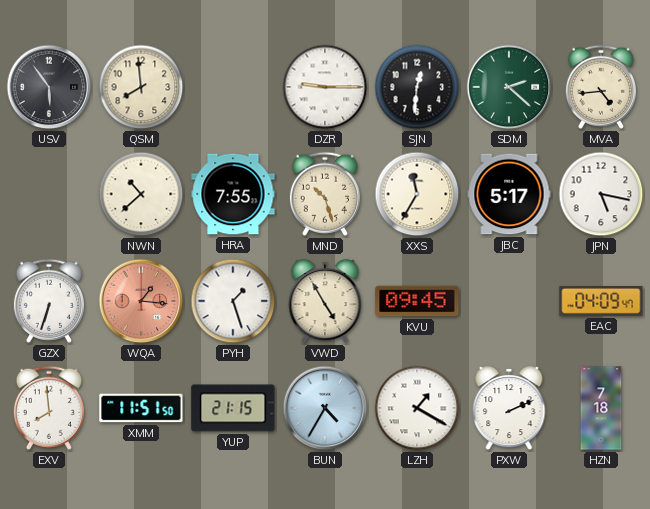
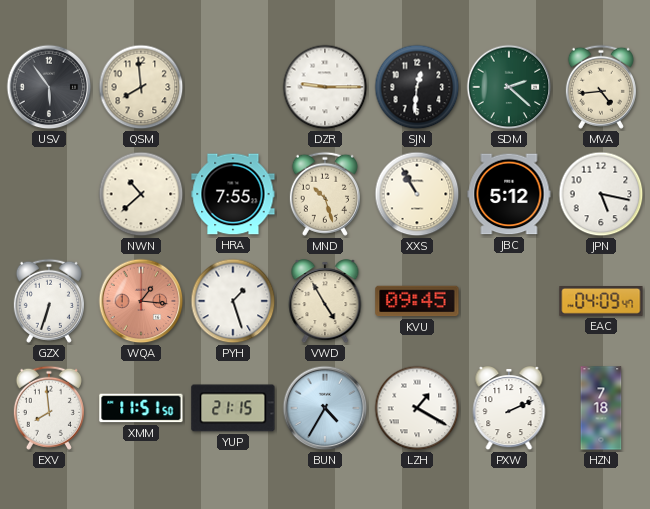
XXS: 11:35 -> 10:55
JBC: 5:17 -> 5:12
